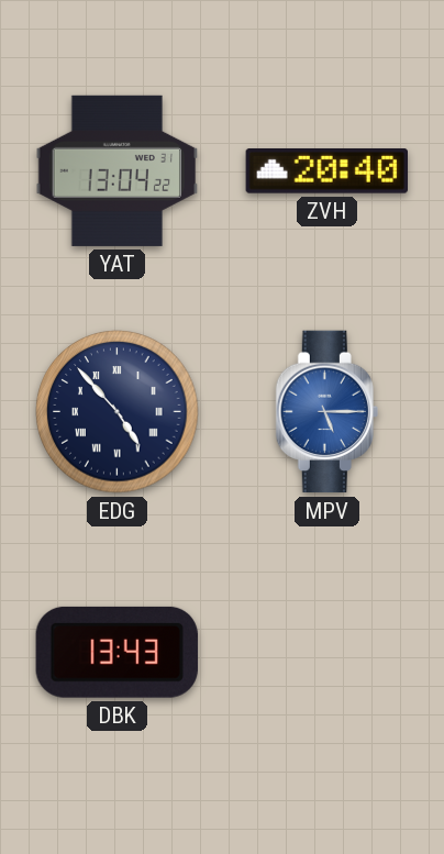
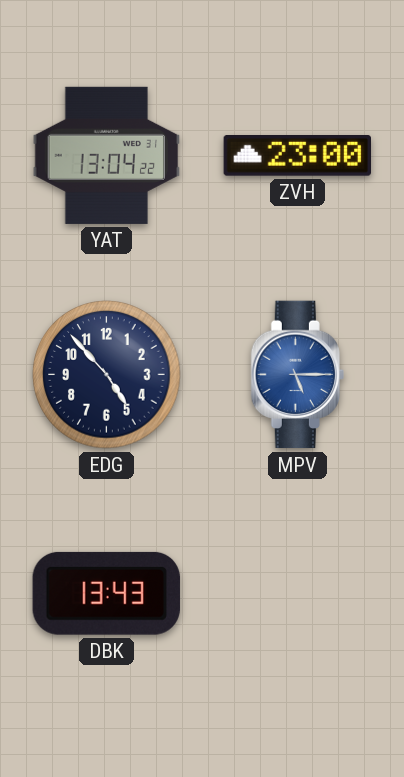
ZVH: 20:40 -> 23:00
EDG numerals: Roman -> Arabic
